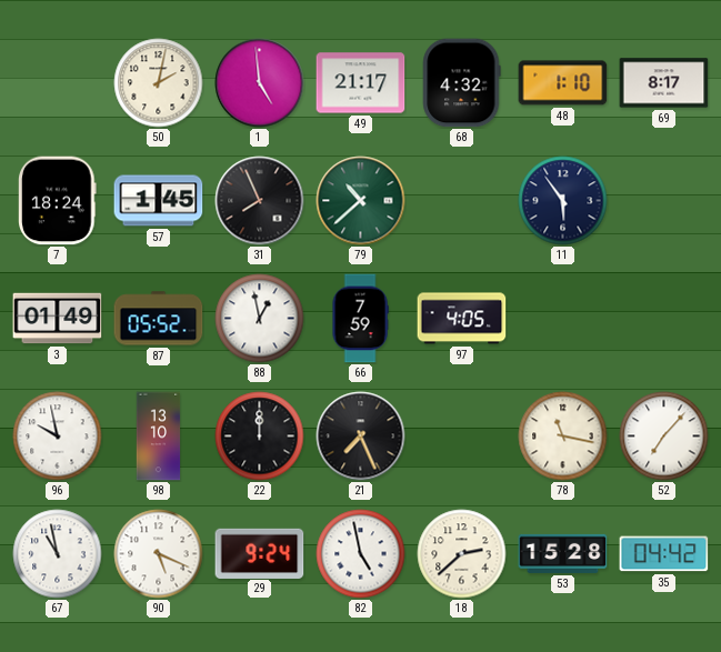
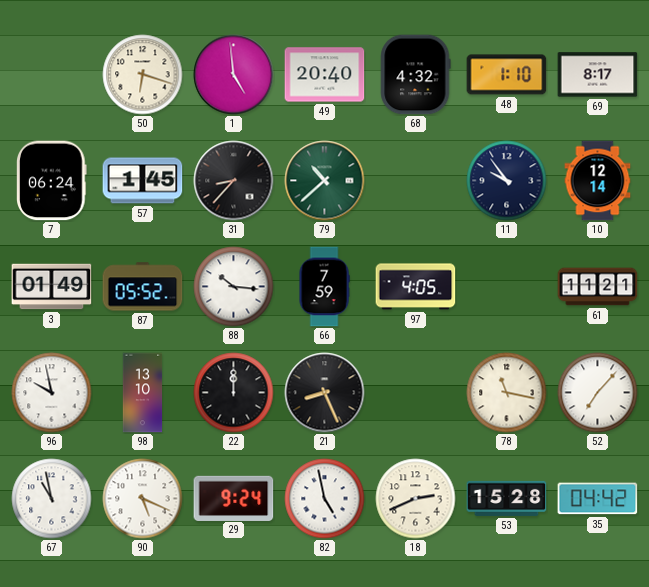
50: 2:02 -> 6:18
49: 21:17 -> 20:40
7: 18:24 -> 06:24
31: 7:56 -> 8:37
11: 5:54 -> 9:54
10: none -> 12:14
88: 12:58 -> 10:16
61: none -> 11:21
21: 7:26 -> 8:26
18: 2:38 -> 2:41
